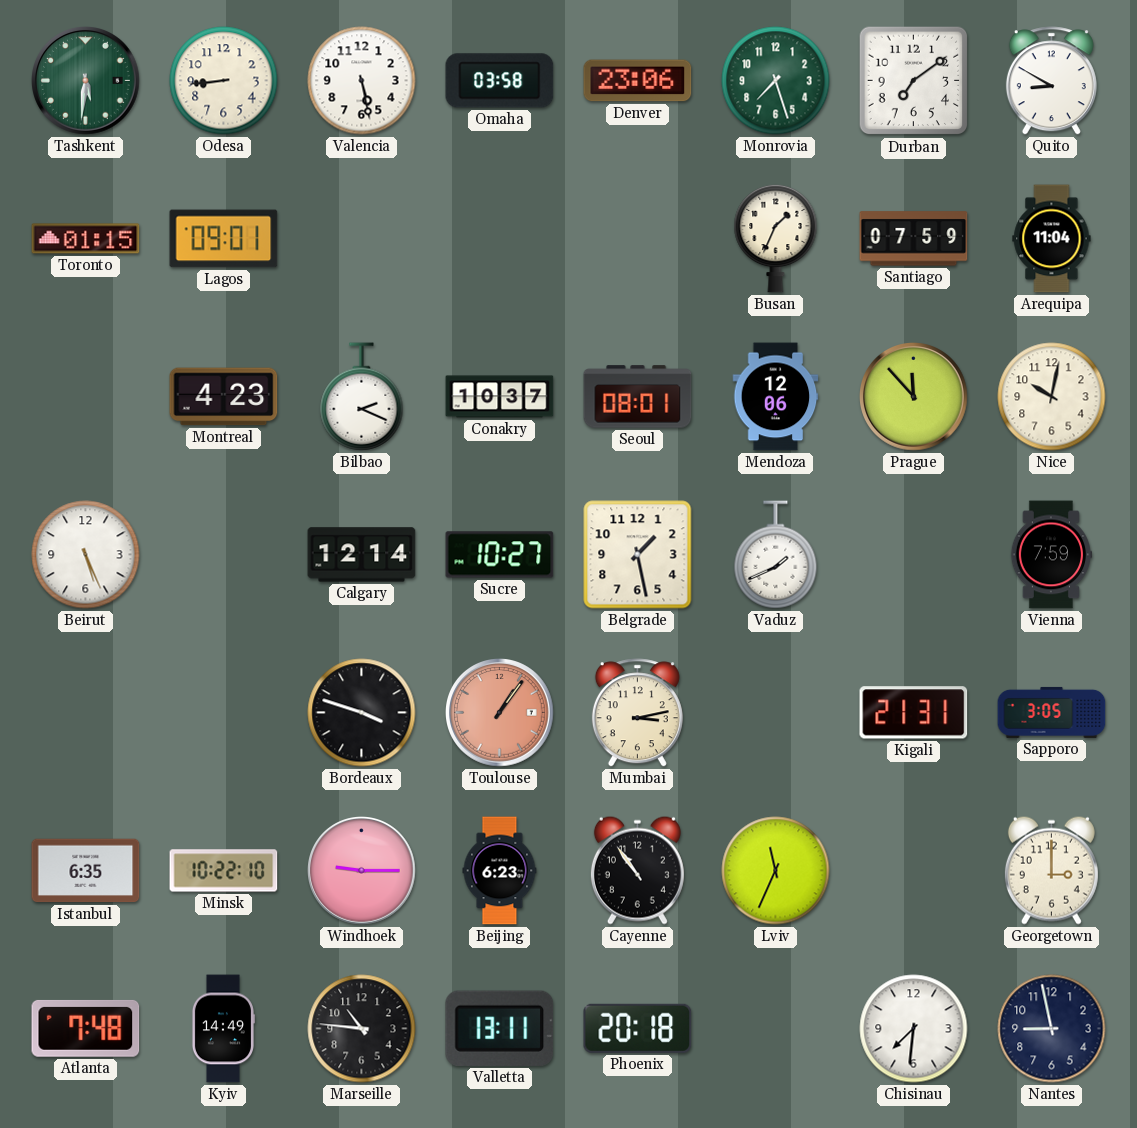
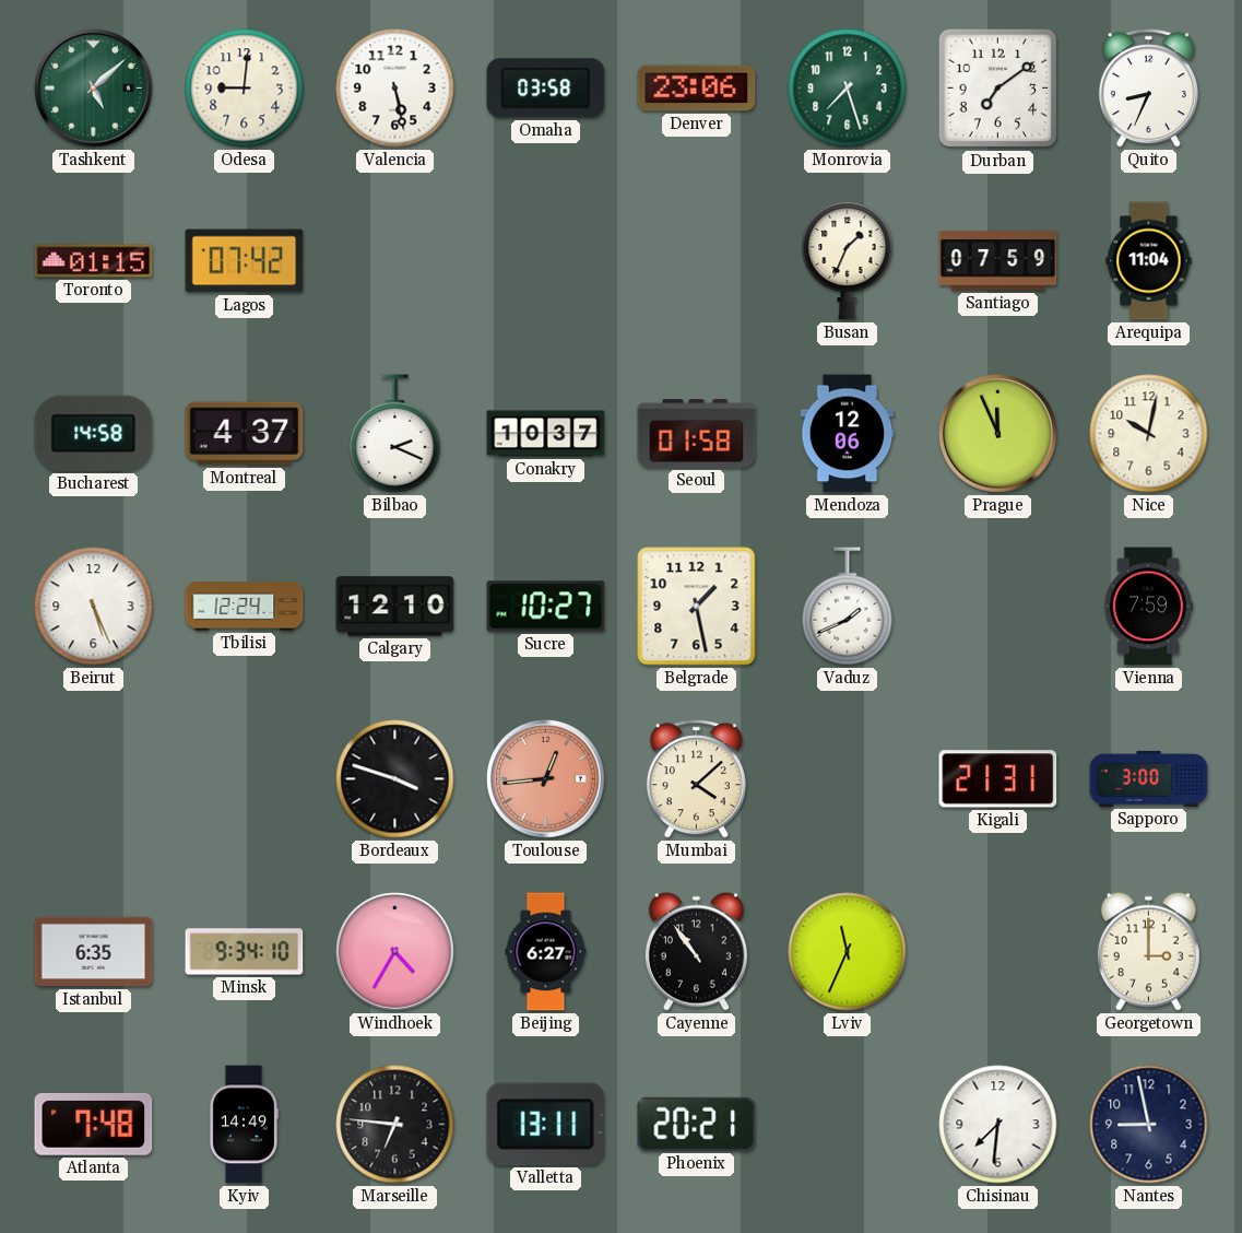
Tashkent: 5:31 -> 5:08
Odesa: 8:44 -> 9:01
Quito: 8:50 -> 8:34
Lagos: 09:01 -> 07:42
Bucharest: none -> 14:58
Montreal: 4:23 -> 4:37
Seoul: 08:01 -> 01:58
Prague: 11:53 -> 11:56
Tbilisi: none -> 12:24
Calgary: 12:14 -> 12:10
Toulouse: 1:06 -> 12:44
Mumbai: 3:13 -> 4:08
Sapporo: 3:05 -> 3:00
Minsk: 10:22 -> 9:34
Windhoek: 9:15 -> 4:35
Beijing: 6:23 -> 6:27
Marseille: 10:46 -> 6:46
Phoenix: 20:18 -> 20:21
